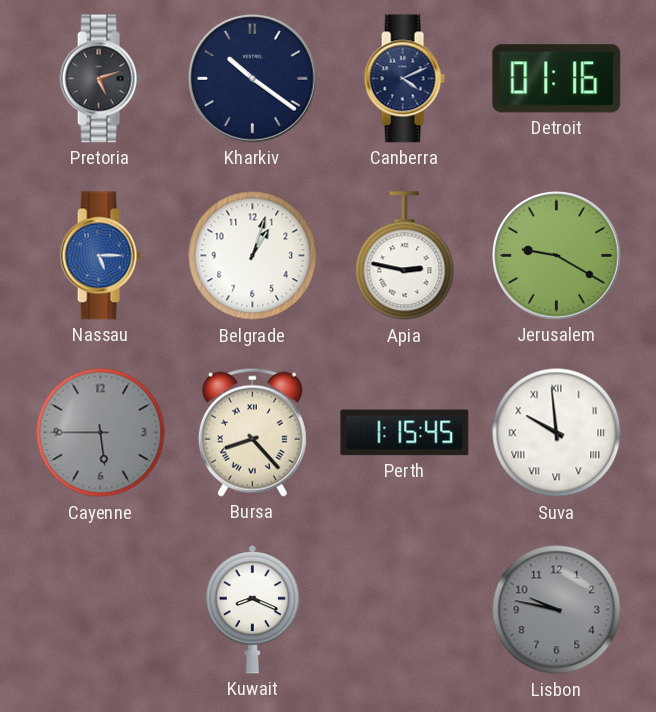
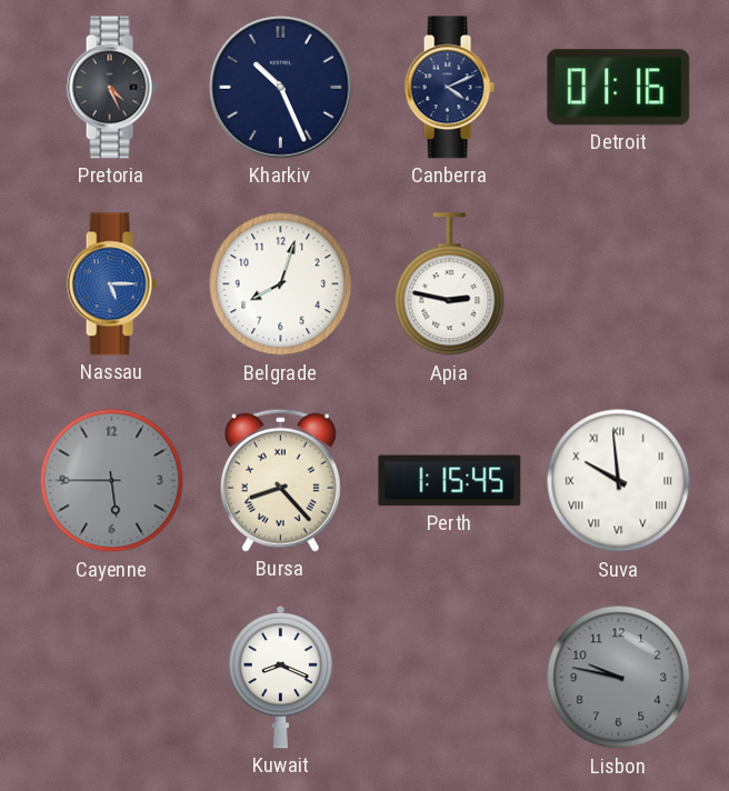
Pretoria: 5:12 -> 4:26
Kharkiv: 10:21 -> 10:26
Belgrade: 1:03 -> 8:03
Jerusalem: 9:20 -> none
